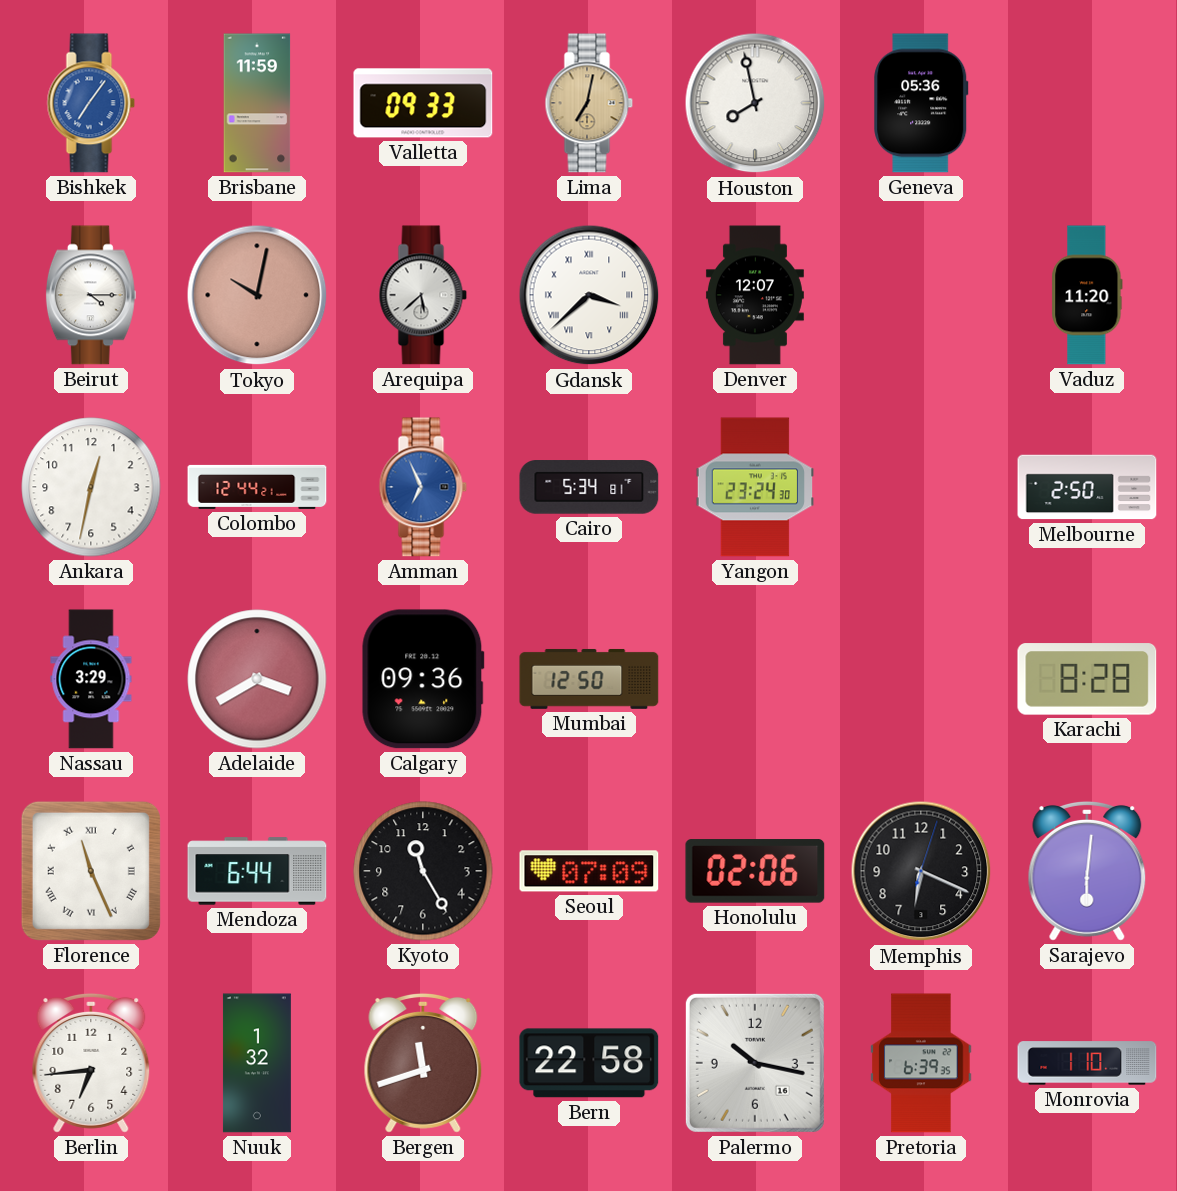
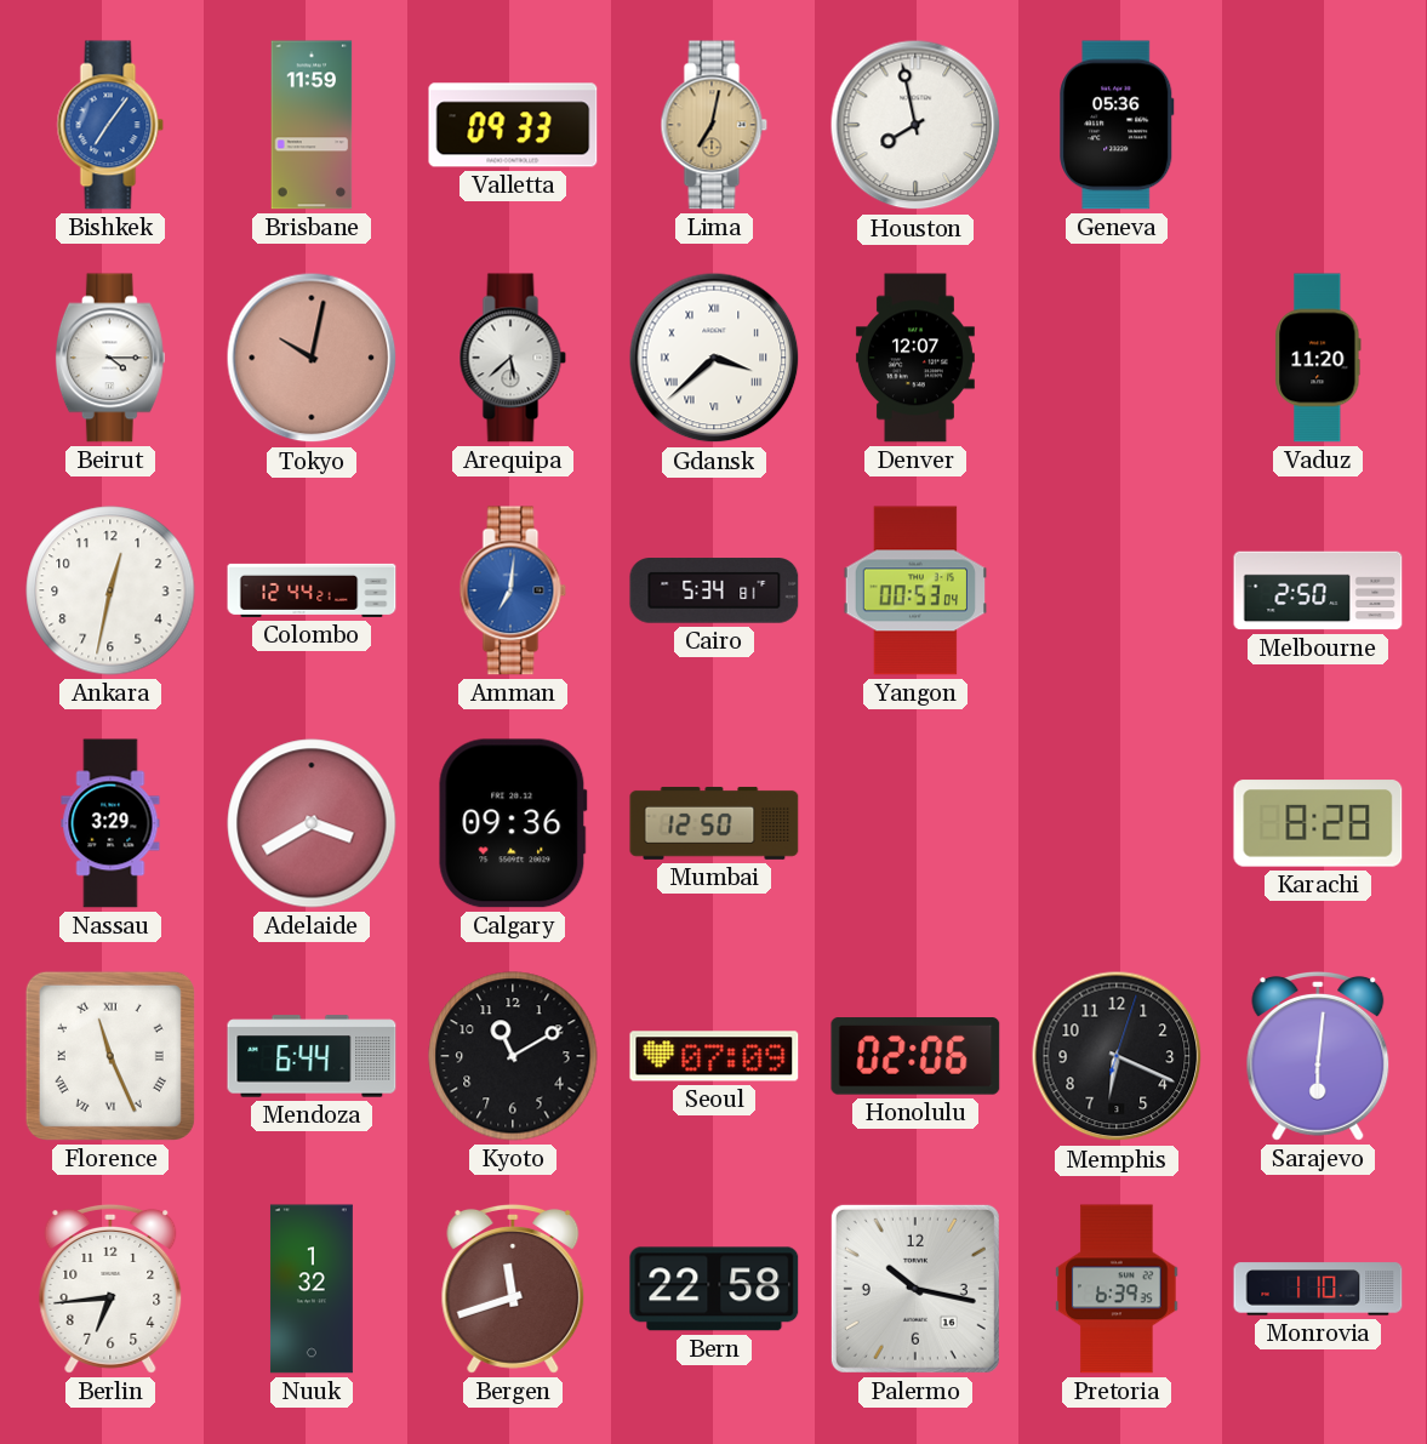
Amman: 6:56 -> 7:01
Yangon: 23:24 -> 00:53
Kyoto: 11:25 -> 11:10
